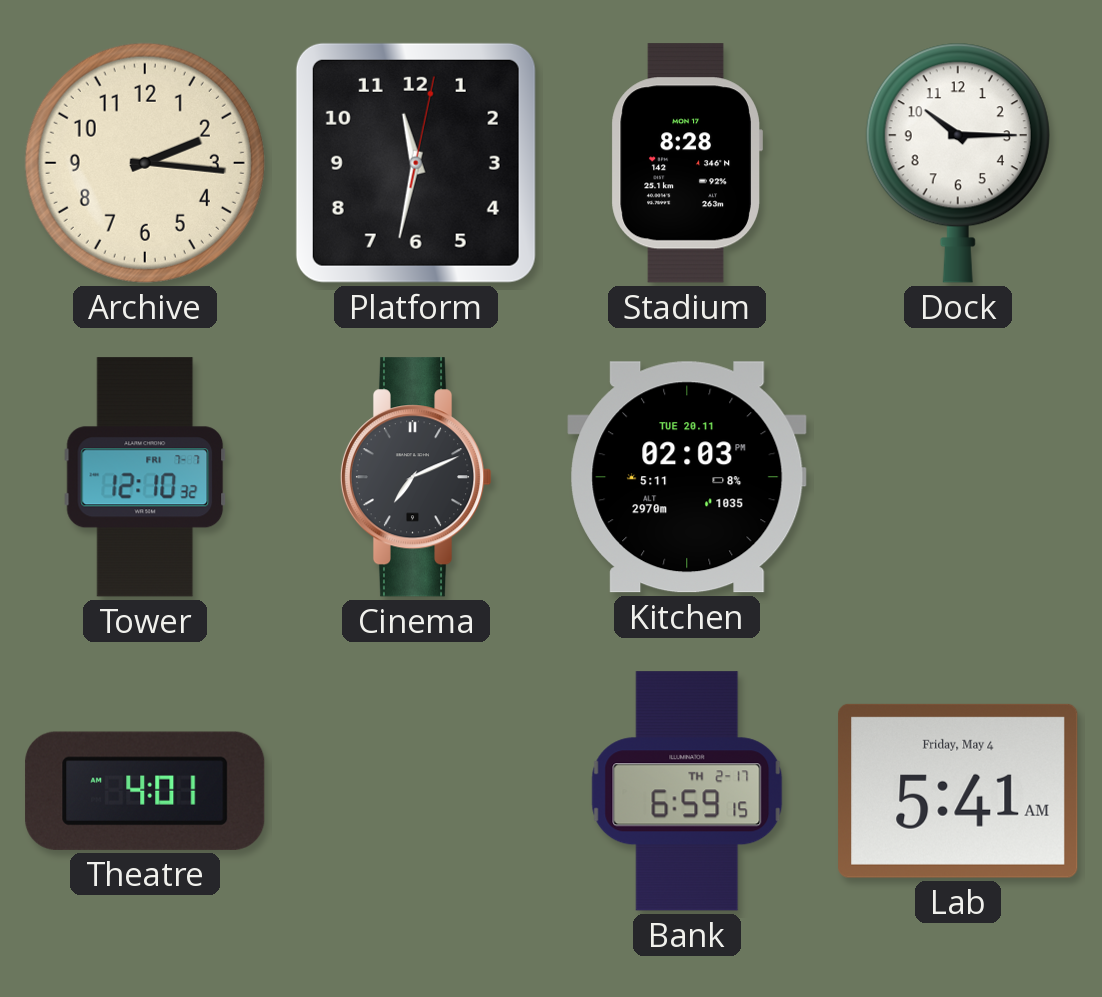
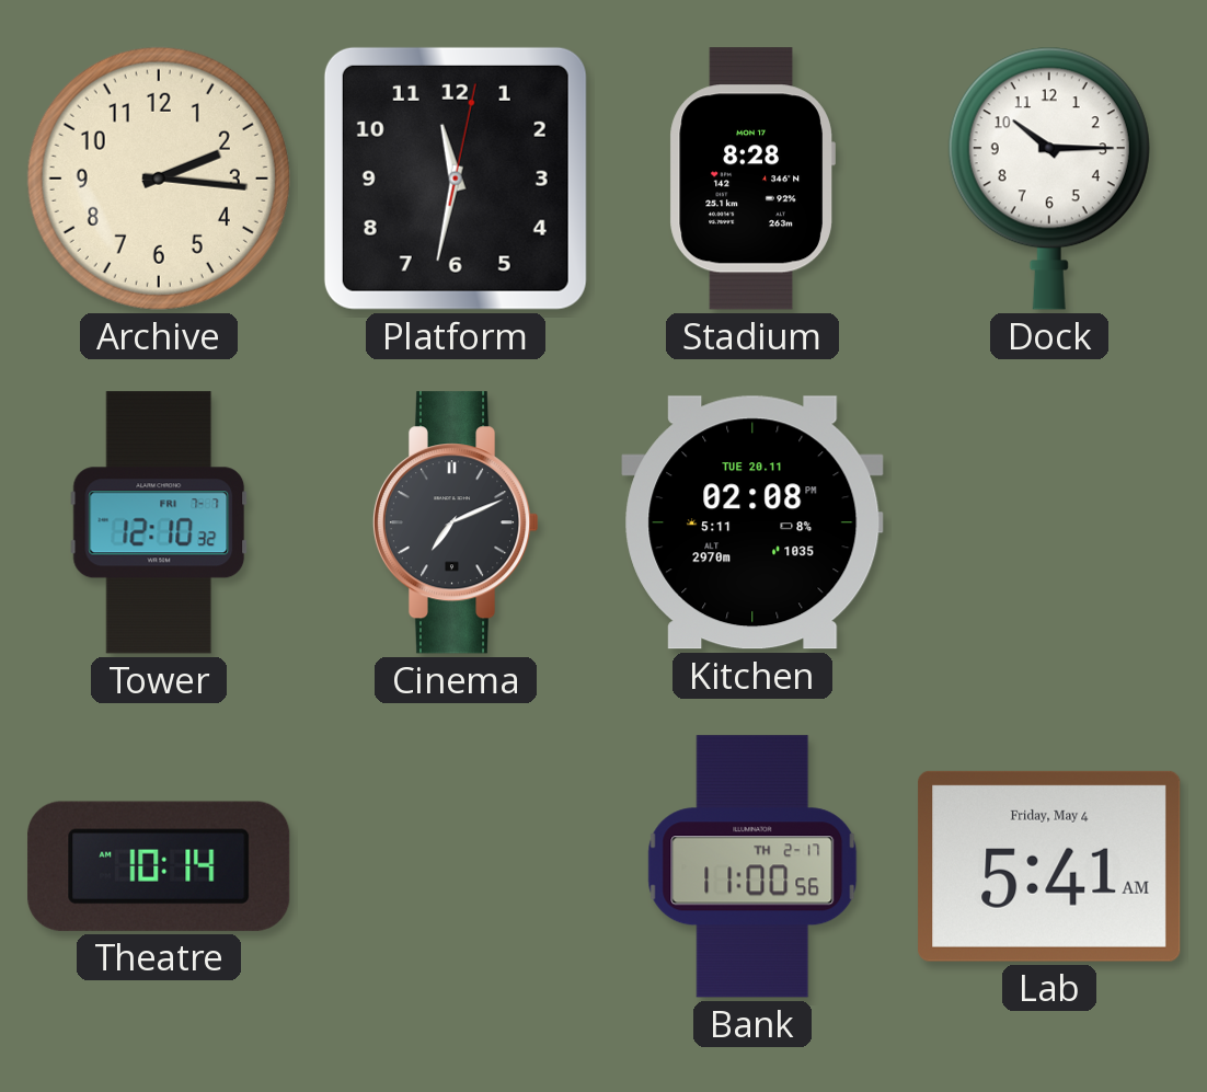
Kitchen: 02:03 -> 02:08
Theatre: 4:01 -> 10:14
Bank: 6:59 -> 11:00
